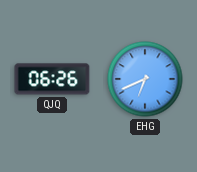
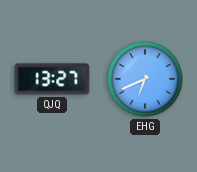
QJQ: 06:26 -> 13:27
